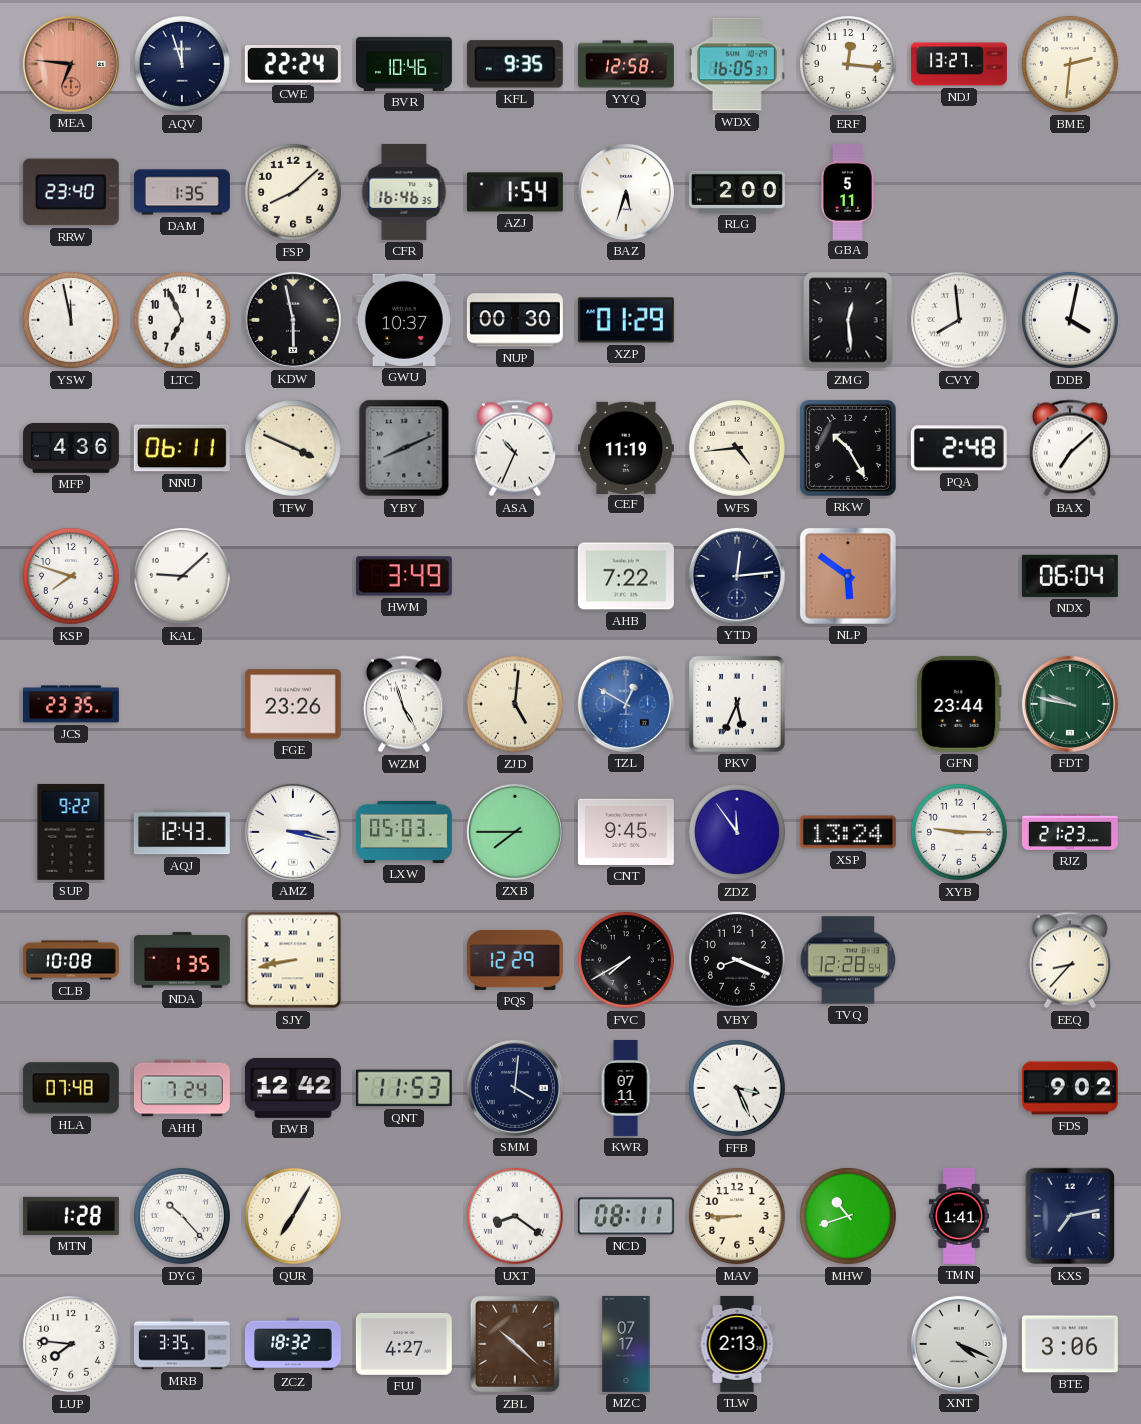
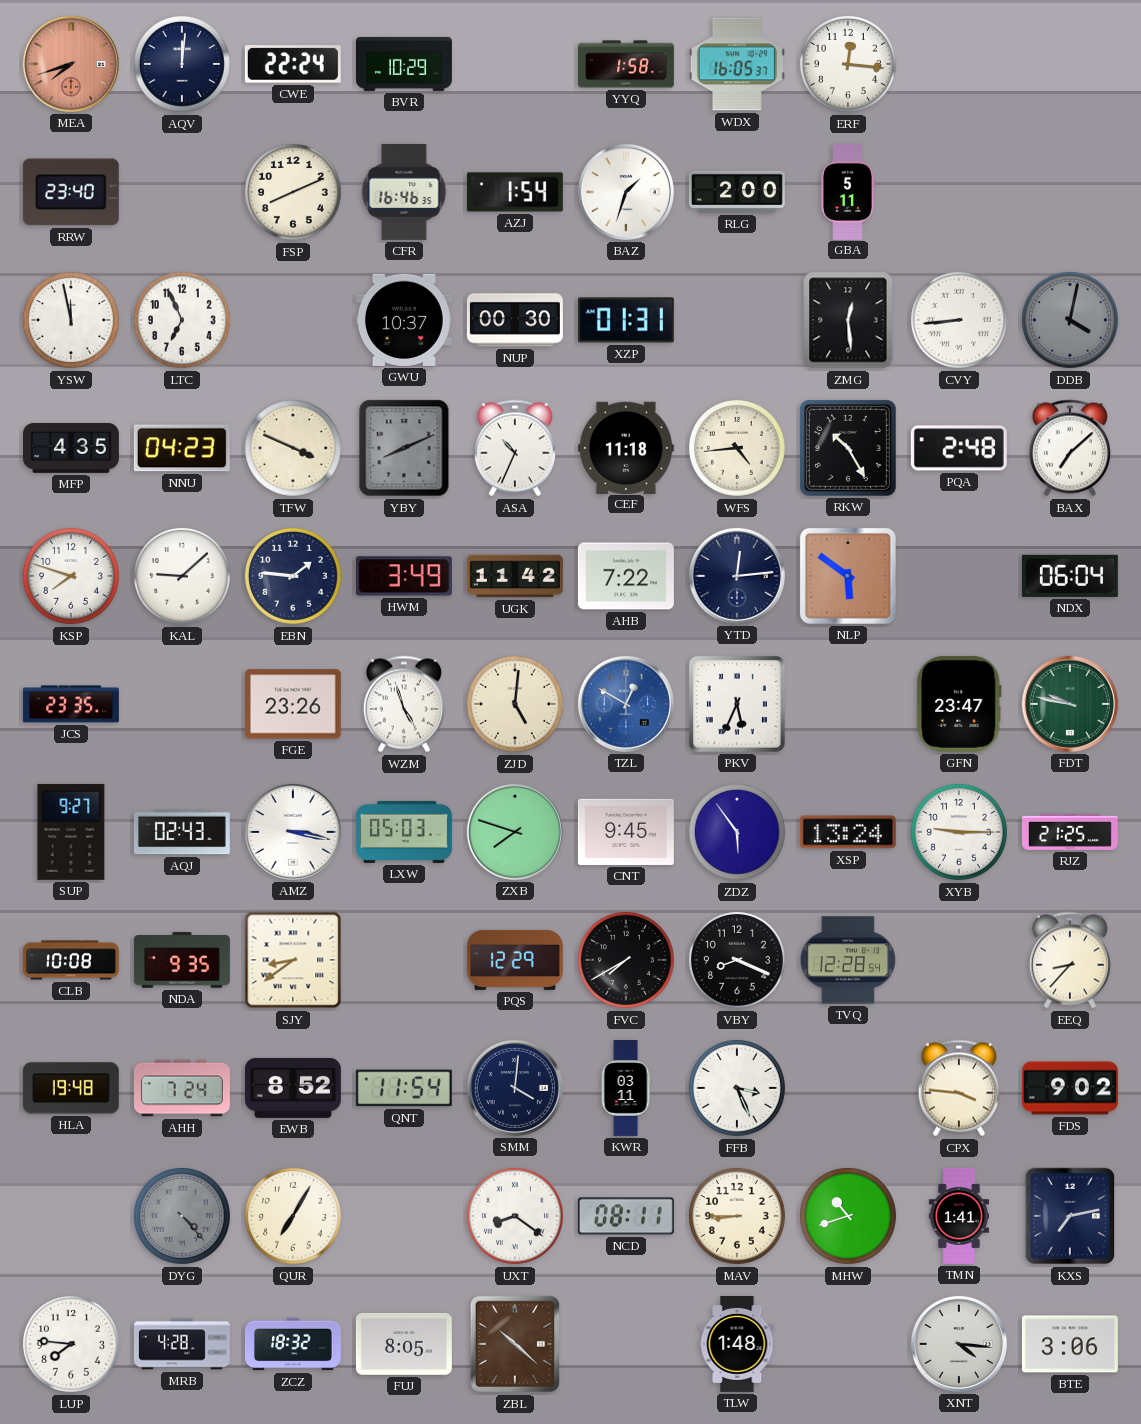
MEA: 6:46 -> 7:42
AQV: 11:57 -> 12:01
BVR: 10:46 -> 10:29
KFL: 9:35 -> none
YYQ: 12:58 -> 1:58
NDJ: 13:27 -> none
BME: 2:31 -> none
DAM: 1:35 -> none
FSP: 8:08 -> 8:11
BAZ: 5:33 -> 1:33
KDW: 5:58 -> none
XZP: 01:29 -> 01:31
CVY: 7:59 -> 8:44
DDB dial: white -> grey
MFP: 4:36 -> 4:35
NNU: 06:11 -> 04:23
CEF: 11:19 -> 11:18
EBN: none -> 1:46
UGK: none -> 11:42
GFN: 23:44 -> 23:47
SUP: 9:22 -> 9:27
AQJ: 12:43 -> 02:43
ZXB: 7:45 -> 7:48
ZDZ: 11:54 -> 5:54
RJZ: 21:23 -> 21:25
NDA: 1:35 -> 9:35
SJY: 8:43 -> 8:39
HLA: 07:48 -> 19:48
EWB: 12:42 -> 8:52
QNT: 11:53 -> 11:54
KWR: 07:11 -> 03:11
CPX: none -> 3:46
MTN: 1:28 -> none
DYG: 10:23 -> 4:23
DYG dial: white -> grey
MRB: 3:35 -> 4:28
FUJ: 4:27 -> 8:05
MZC: 07:17 -> none
TLW: 2:13 -> 1:48
XNT: 4:19 -> 4:16
